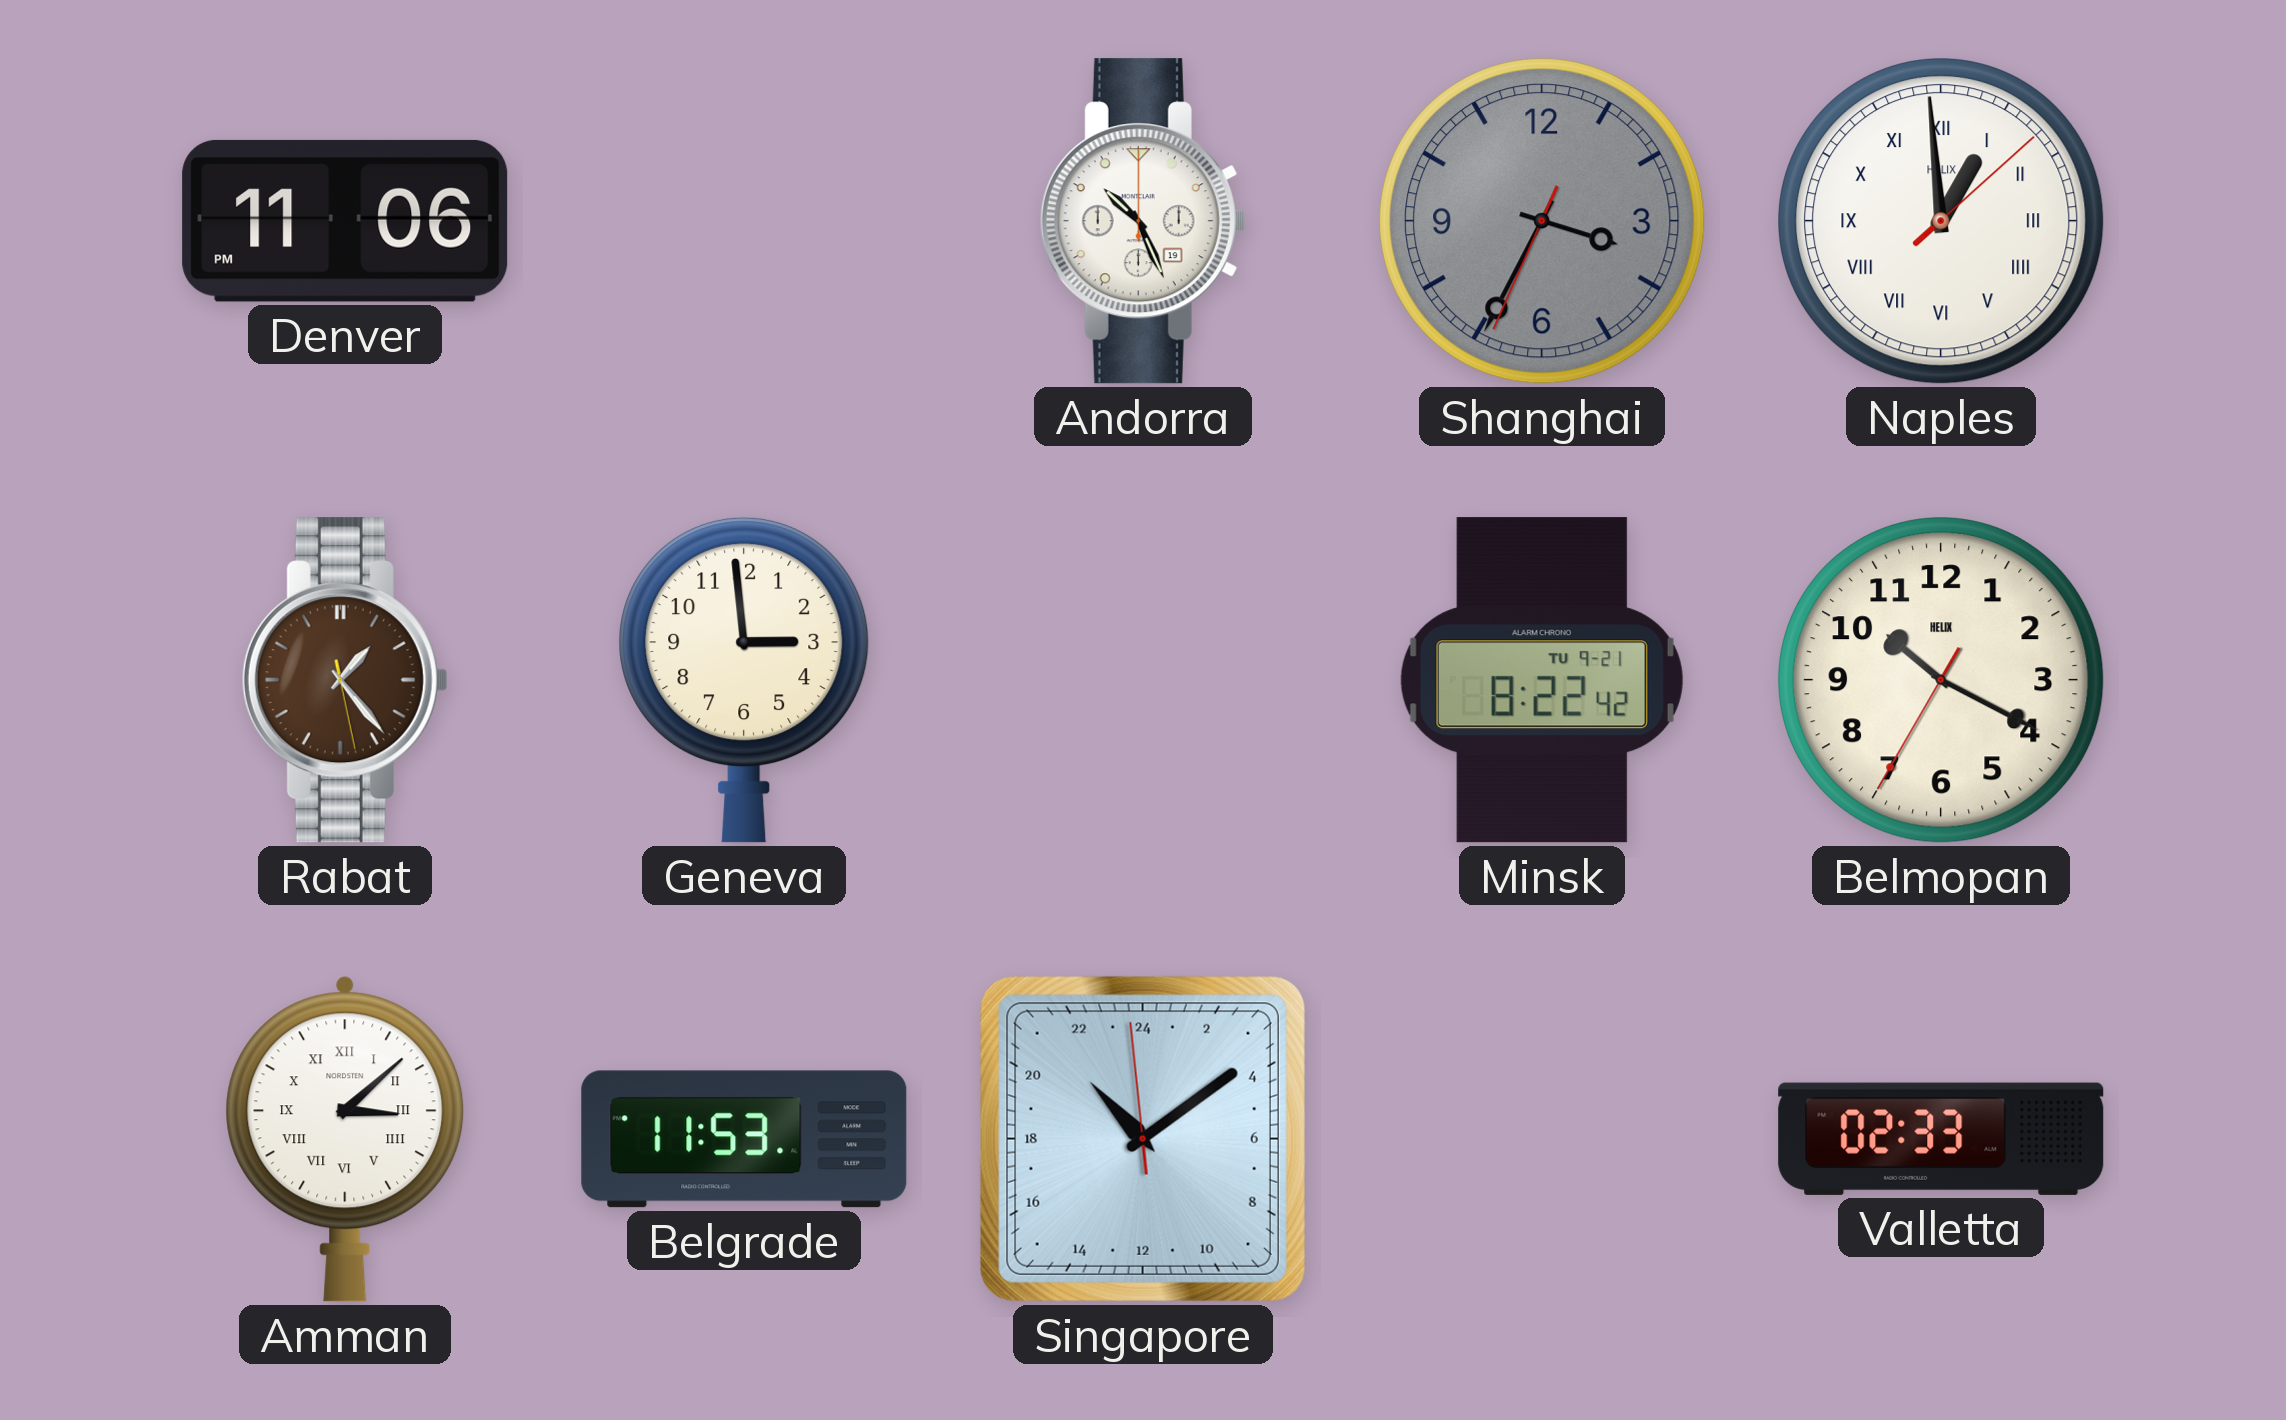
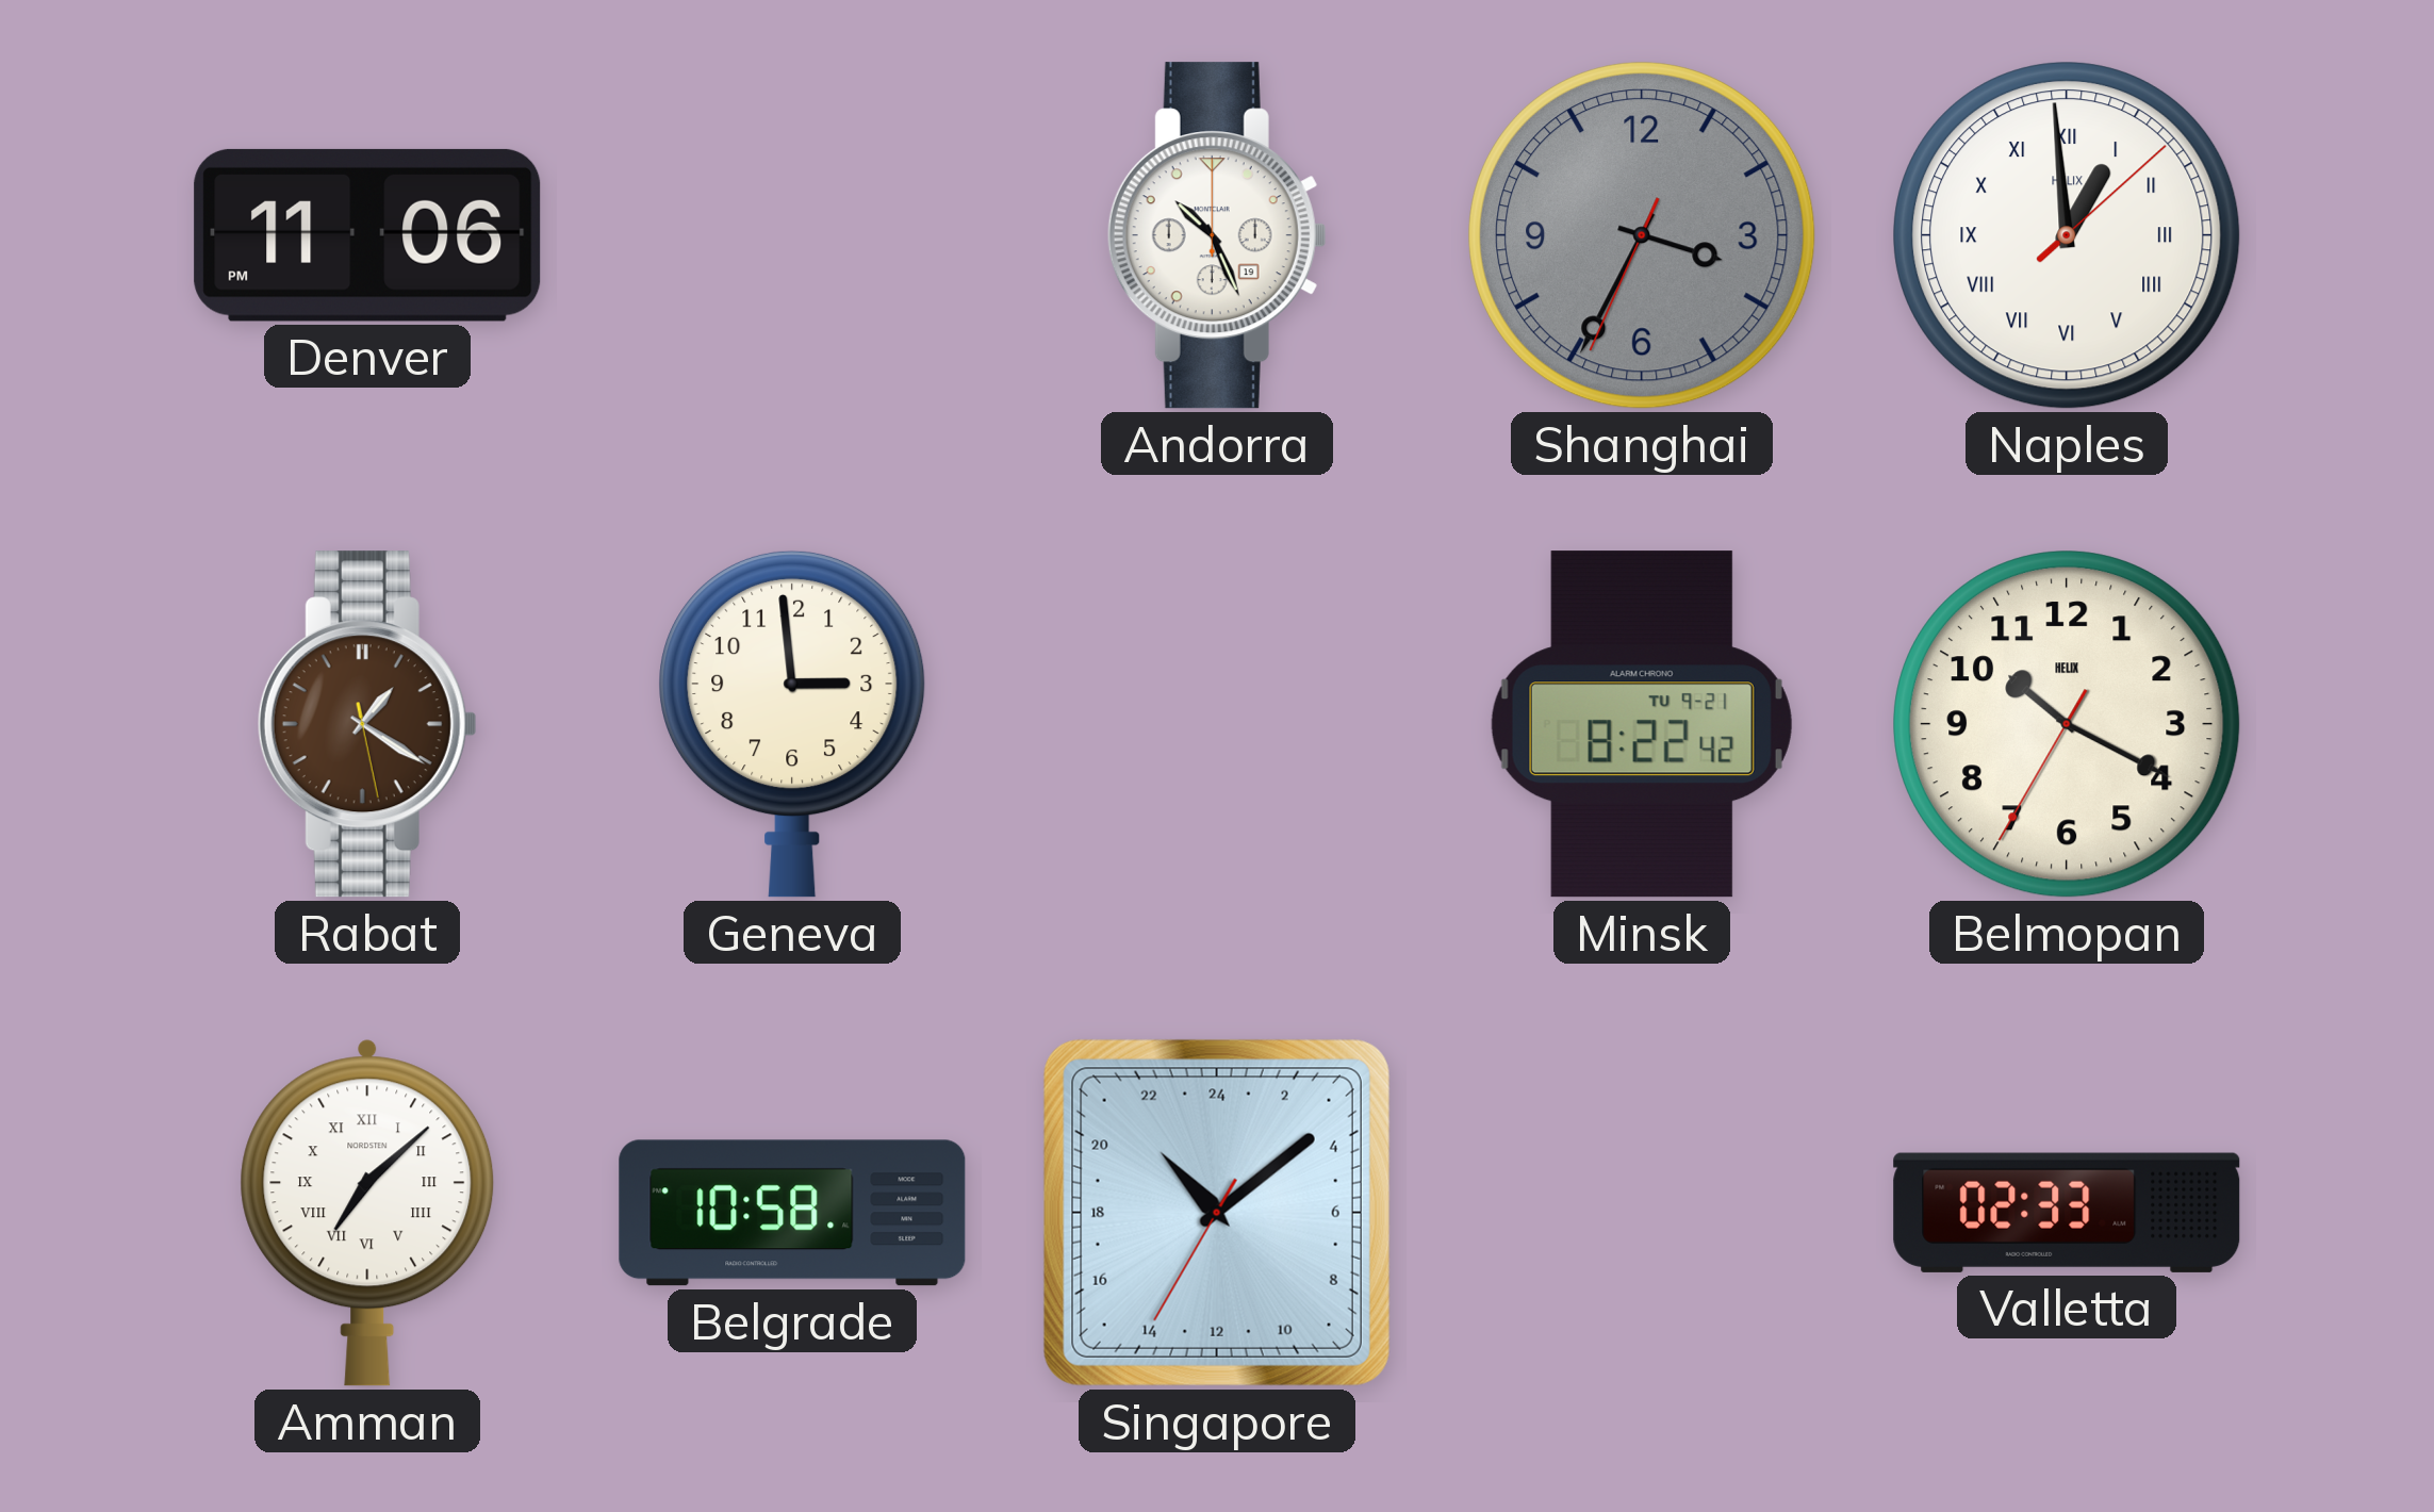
Rabat: 1:23 -> 1:20
Amman: 3:08 -> 7:08
Belgrade: 11:53 -> 10:58
Singapore: 21:08:59 -> 21:08:35
